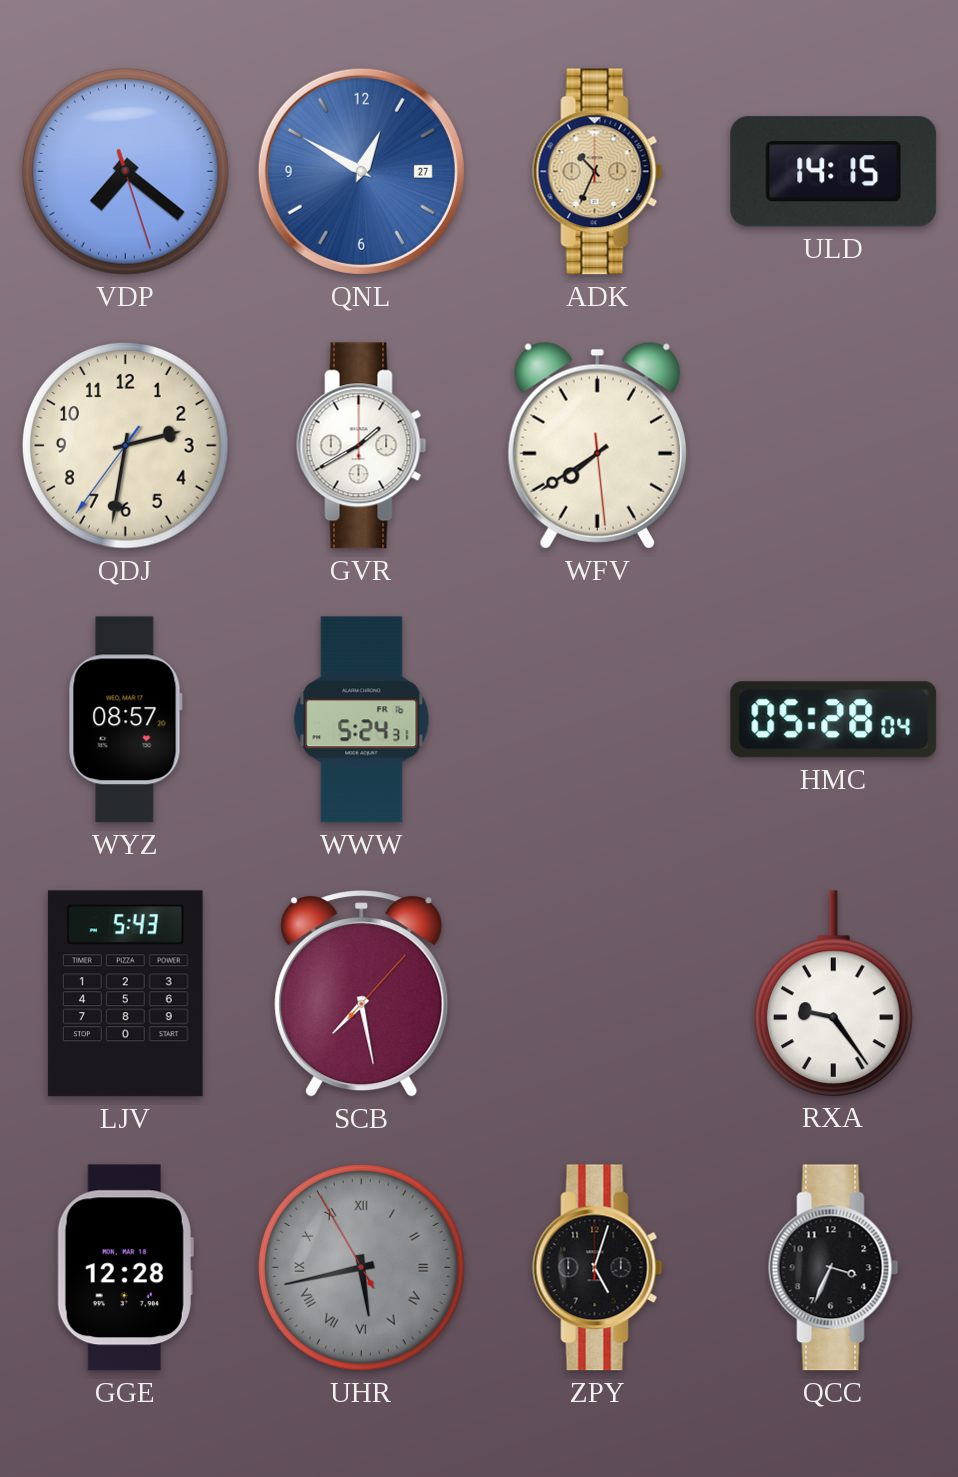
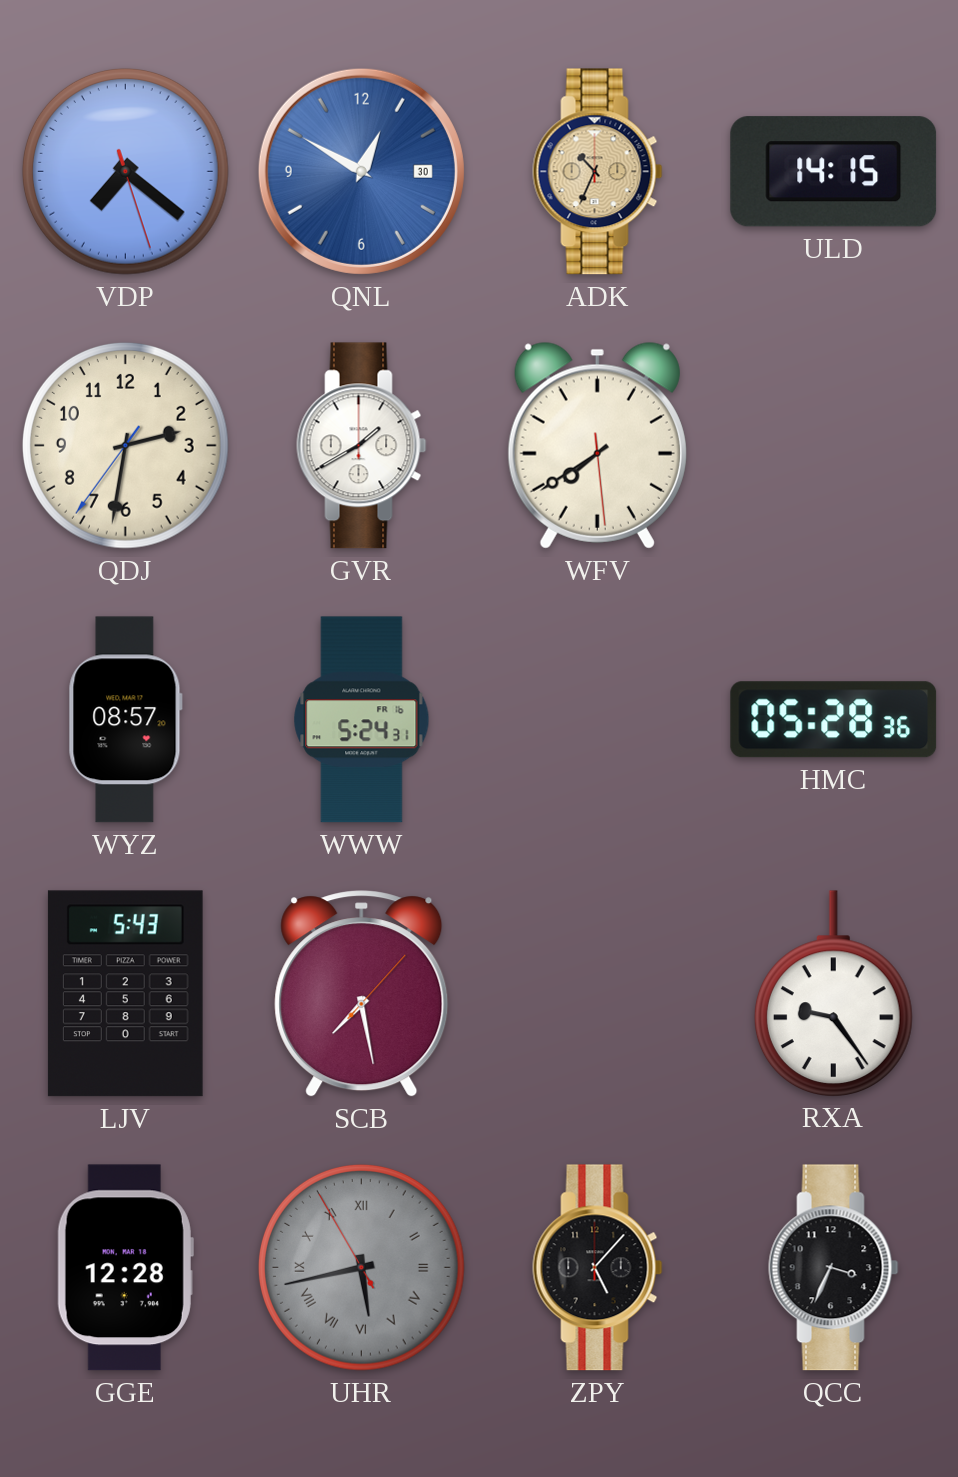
QNL date: 27 -> 30
HMC: 05:28:04 -> 05:28:36
ZPY: 5:03 -> 5:07
